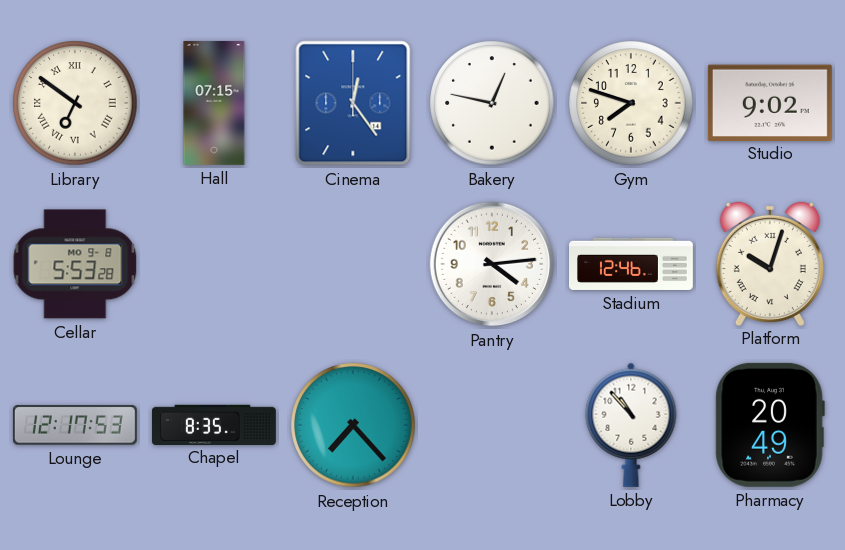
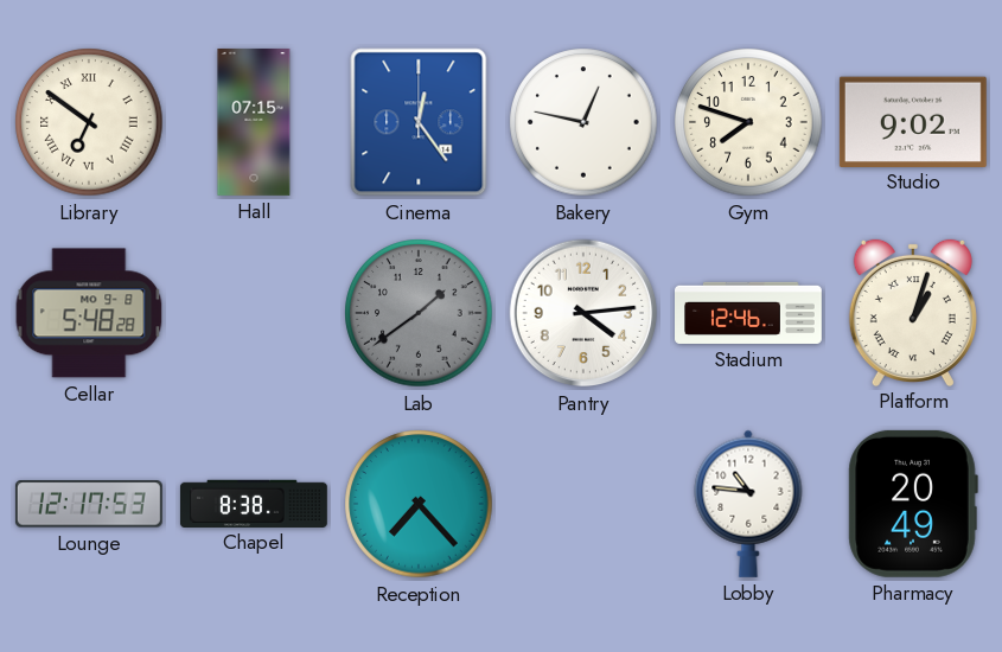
Cellar: 5:53 -> 5:48
Lab: none -> 1:39
Platform: 10:03 -> 1:03
Chapel: 8:35 -> 8:38
Lobby: 10:53 -> 10:46
